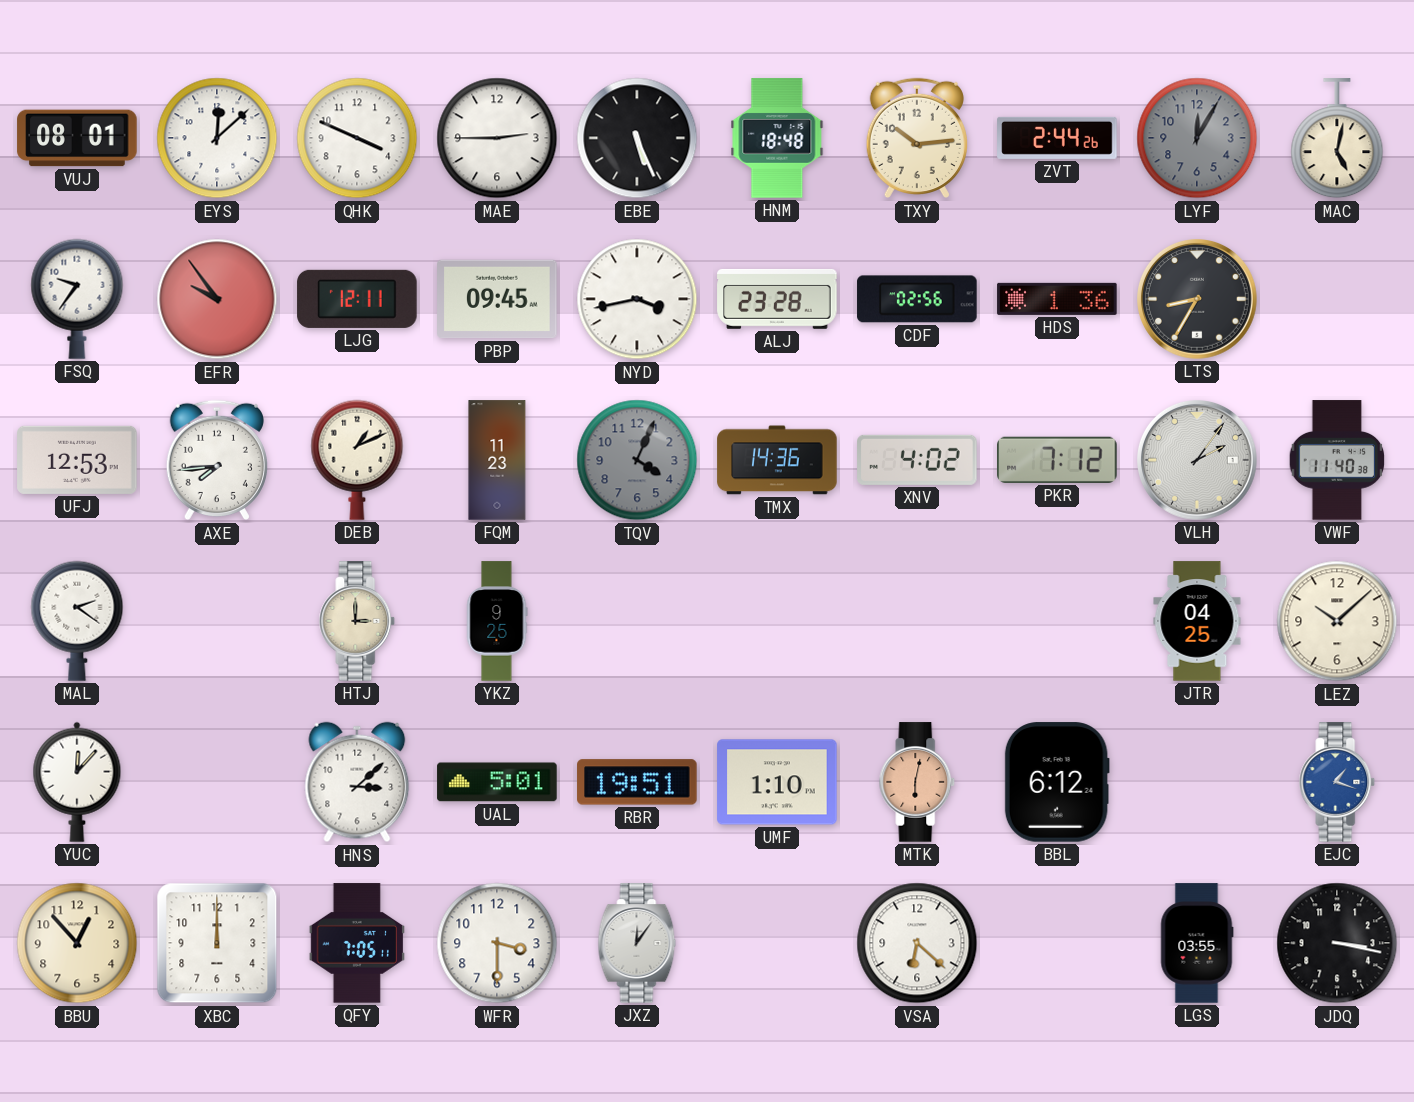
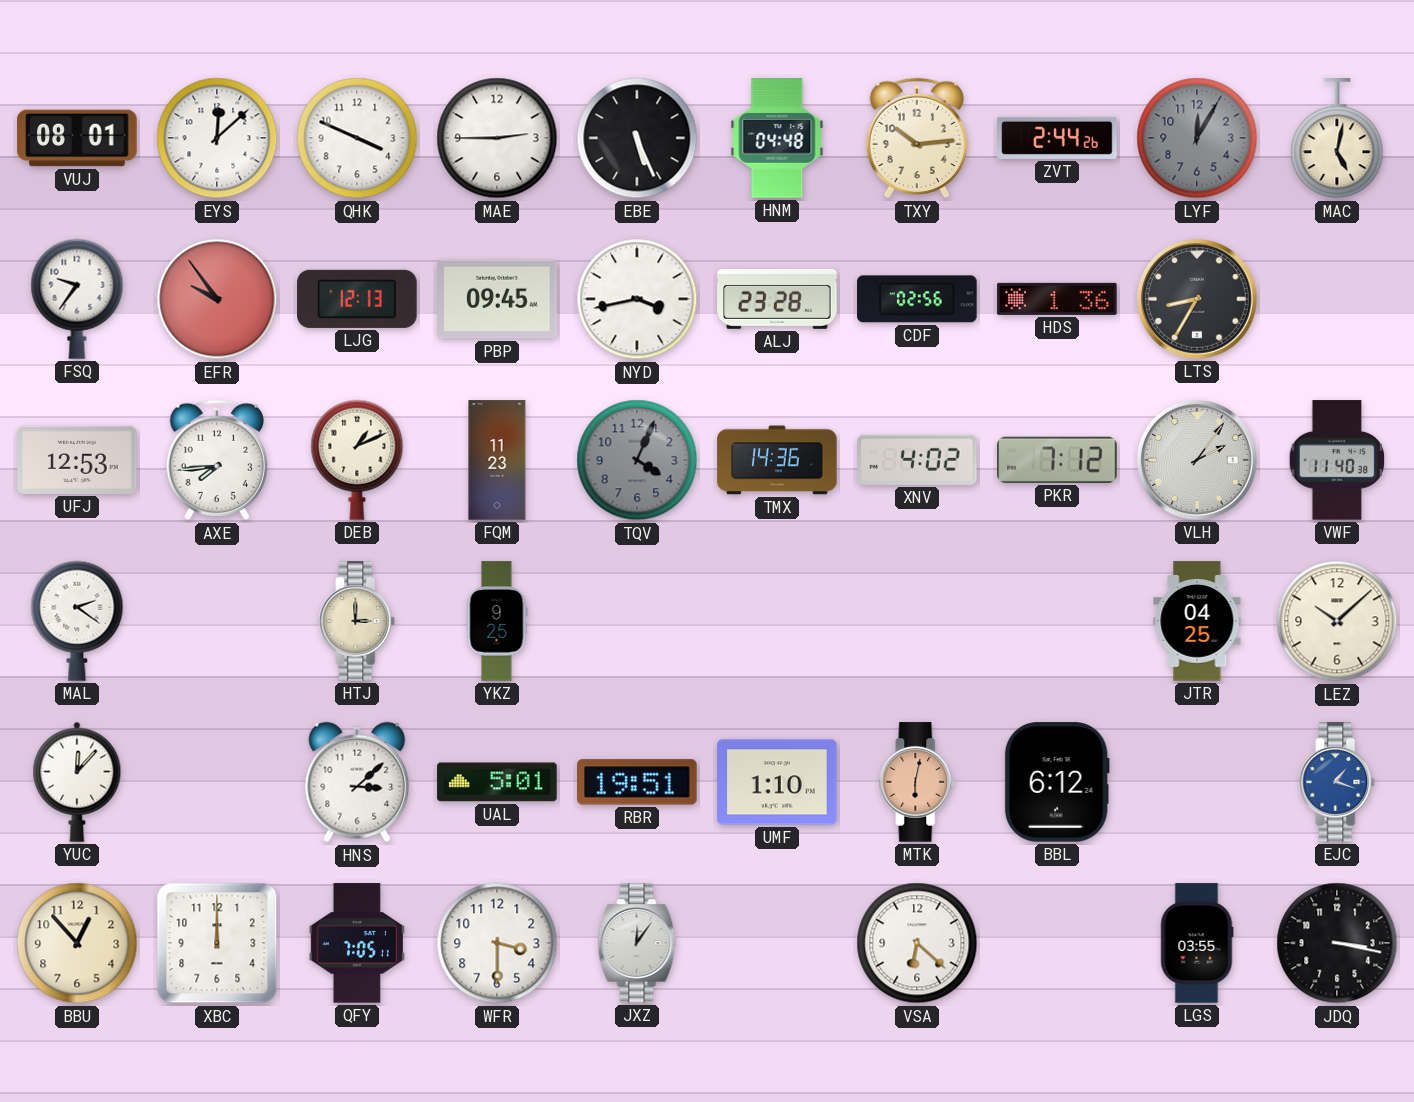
HNM: 18:48 -> 04:48
LJG: 12:11 -> 12:13
